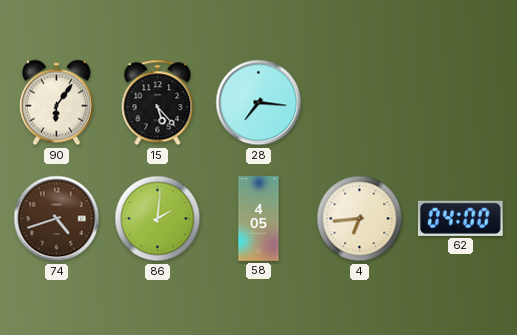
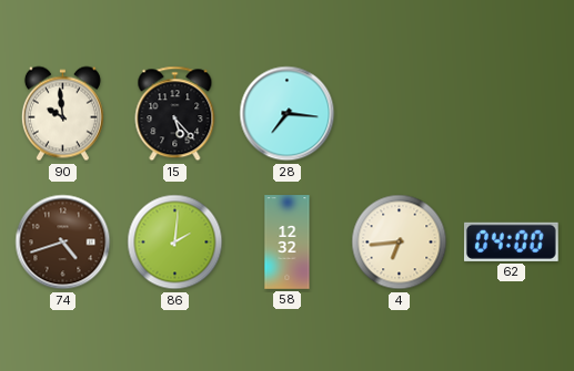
90: 6:06 -> 9:59
58: 4:05 -> 12:32
